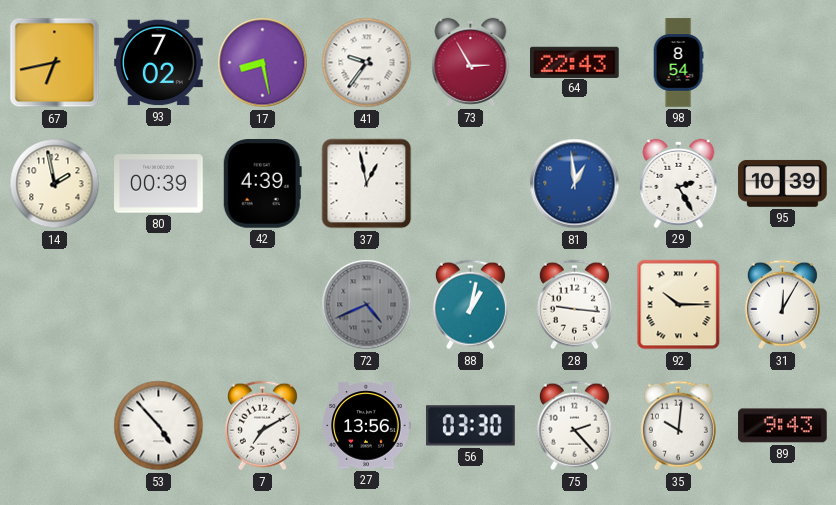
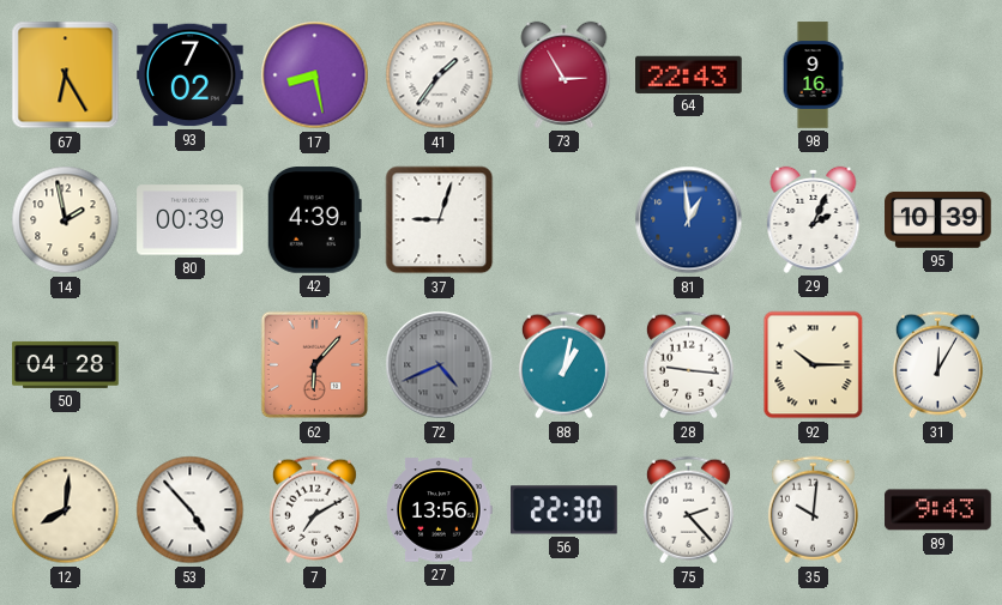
67: 6:43 -> 6:25
41: 9:36 -> 1:36
98: 8:54 -> 9:16
37: 12:58 -> 9:03
29: 2:25 -> 2:04
50: none -> 04:28
62: none -> 6:07
12: none -> 8:01
56: 03:30 -> 22:30
